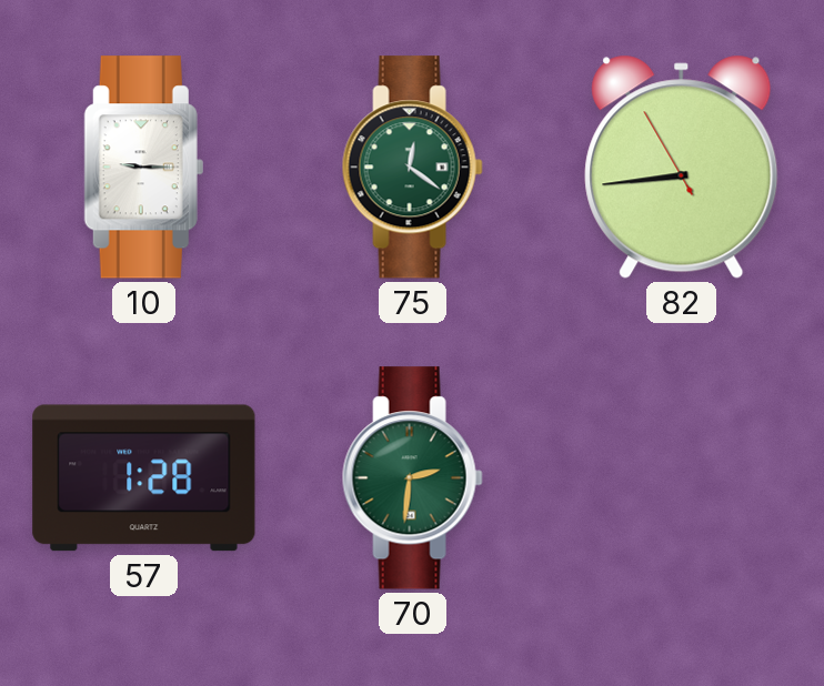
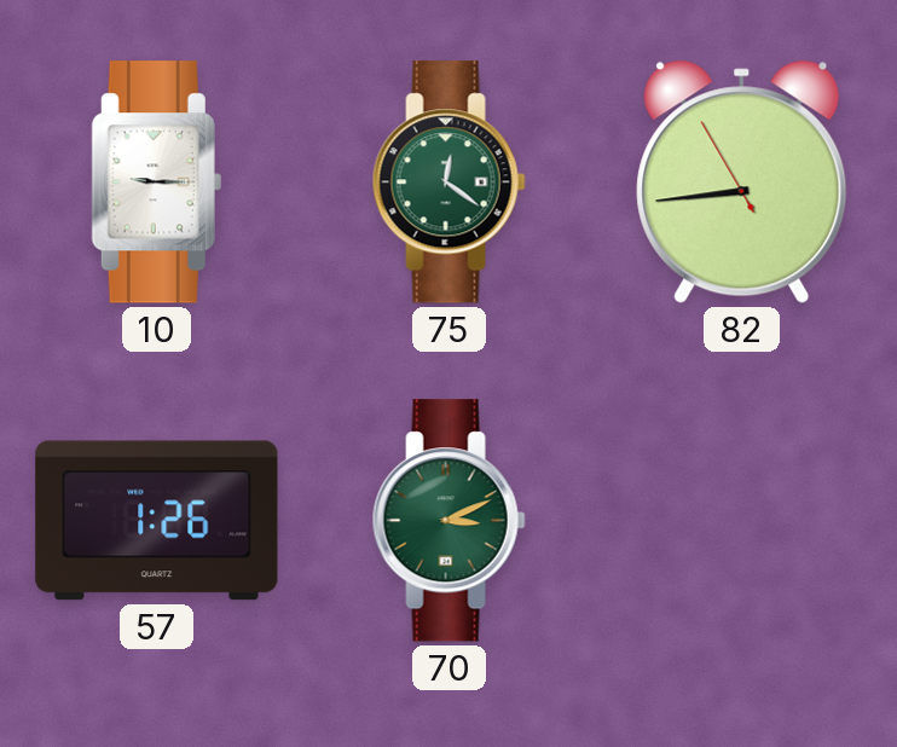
57: 1:28 -> 1:26
70: 2:31 -> 3:11
